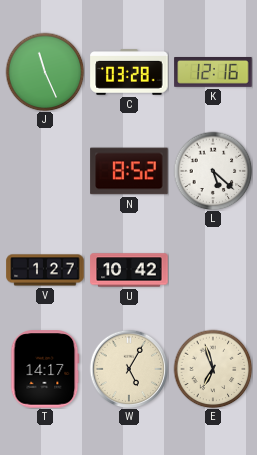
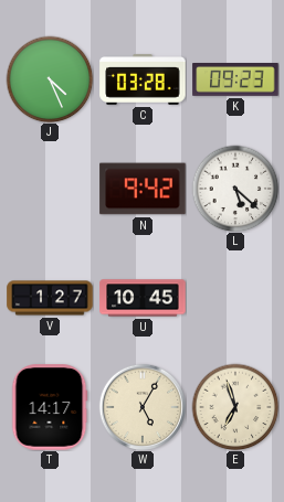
J: 11:26 -> 4:26
K: 12:16 -> 09:23
N: 8:52 -> 9:42
U: 10:42 -> 10:45
